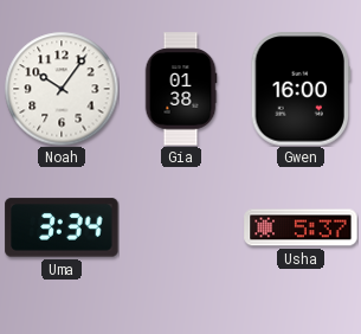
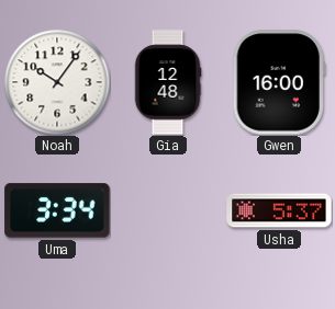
Gia: 01:38 -> 12:48
